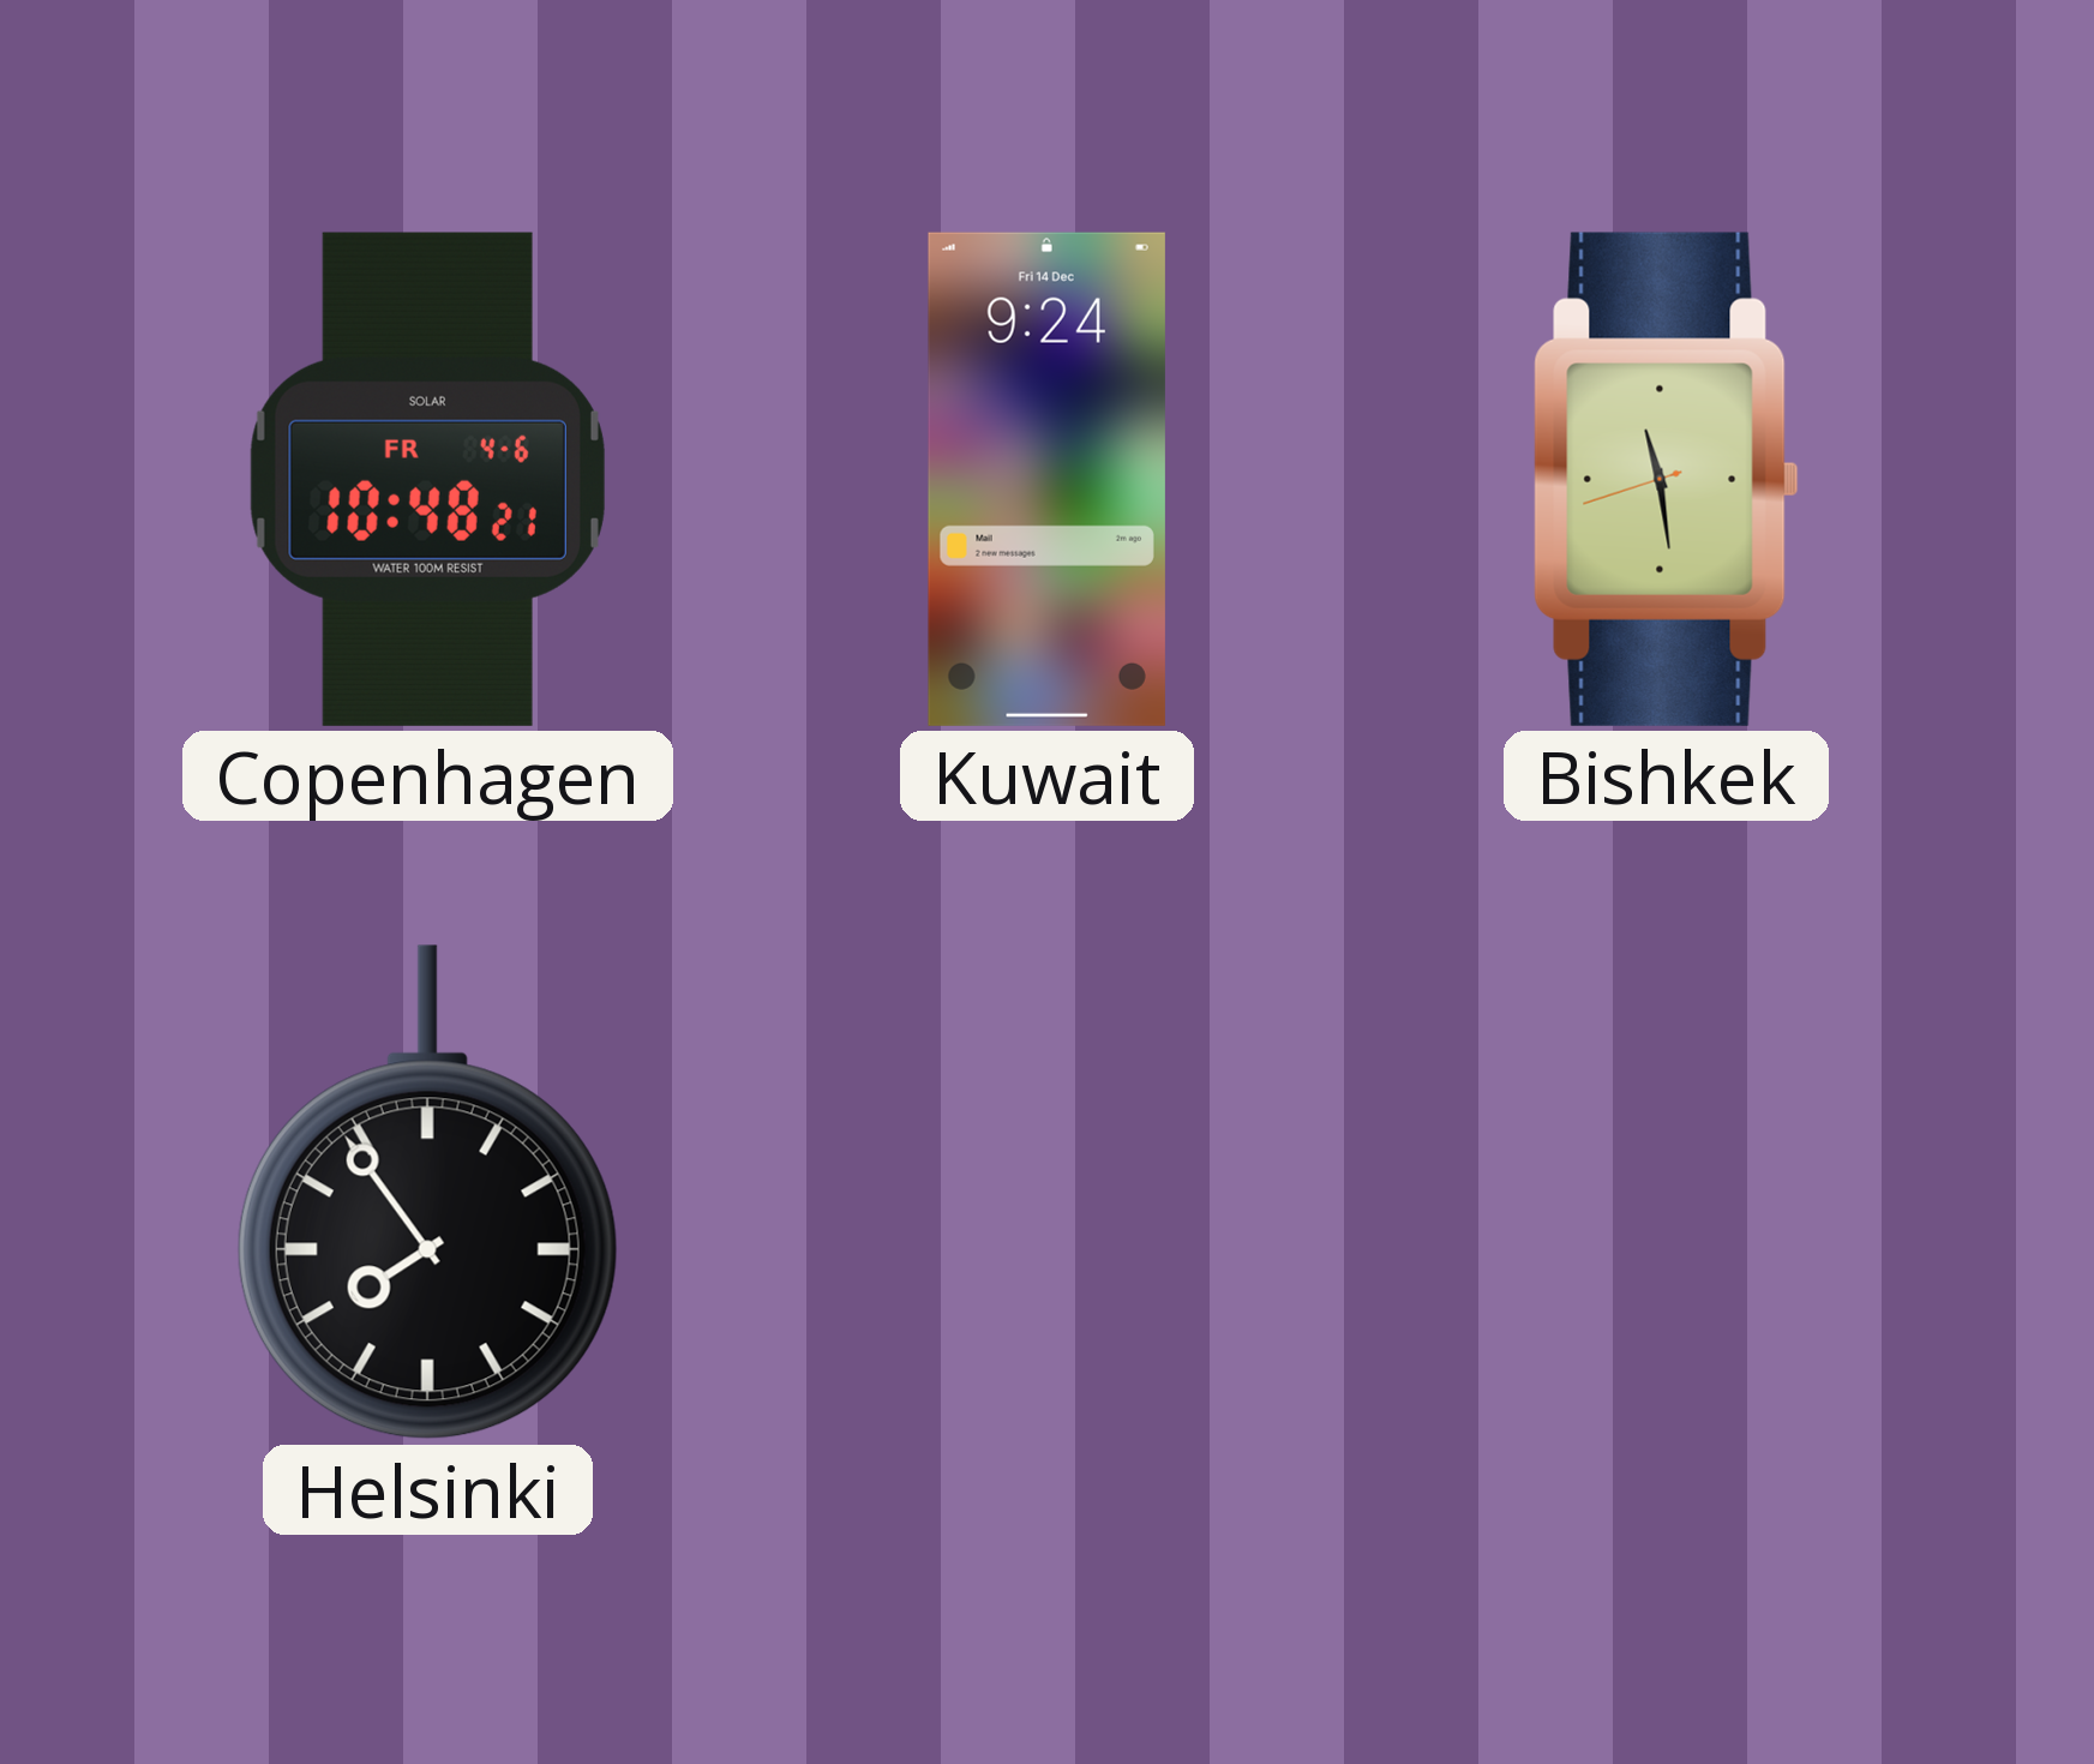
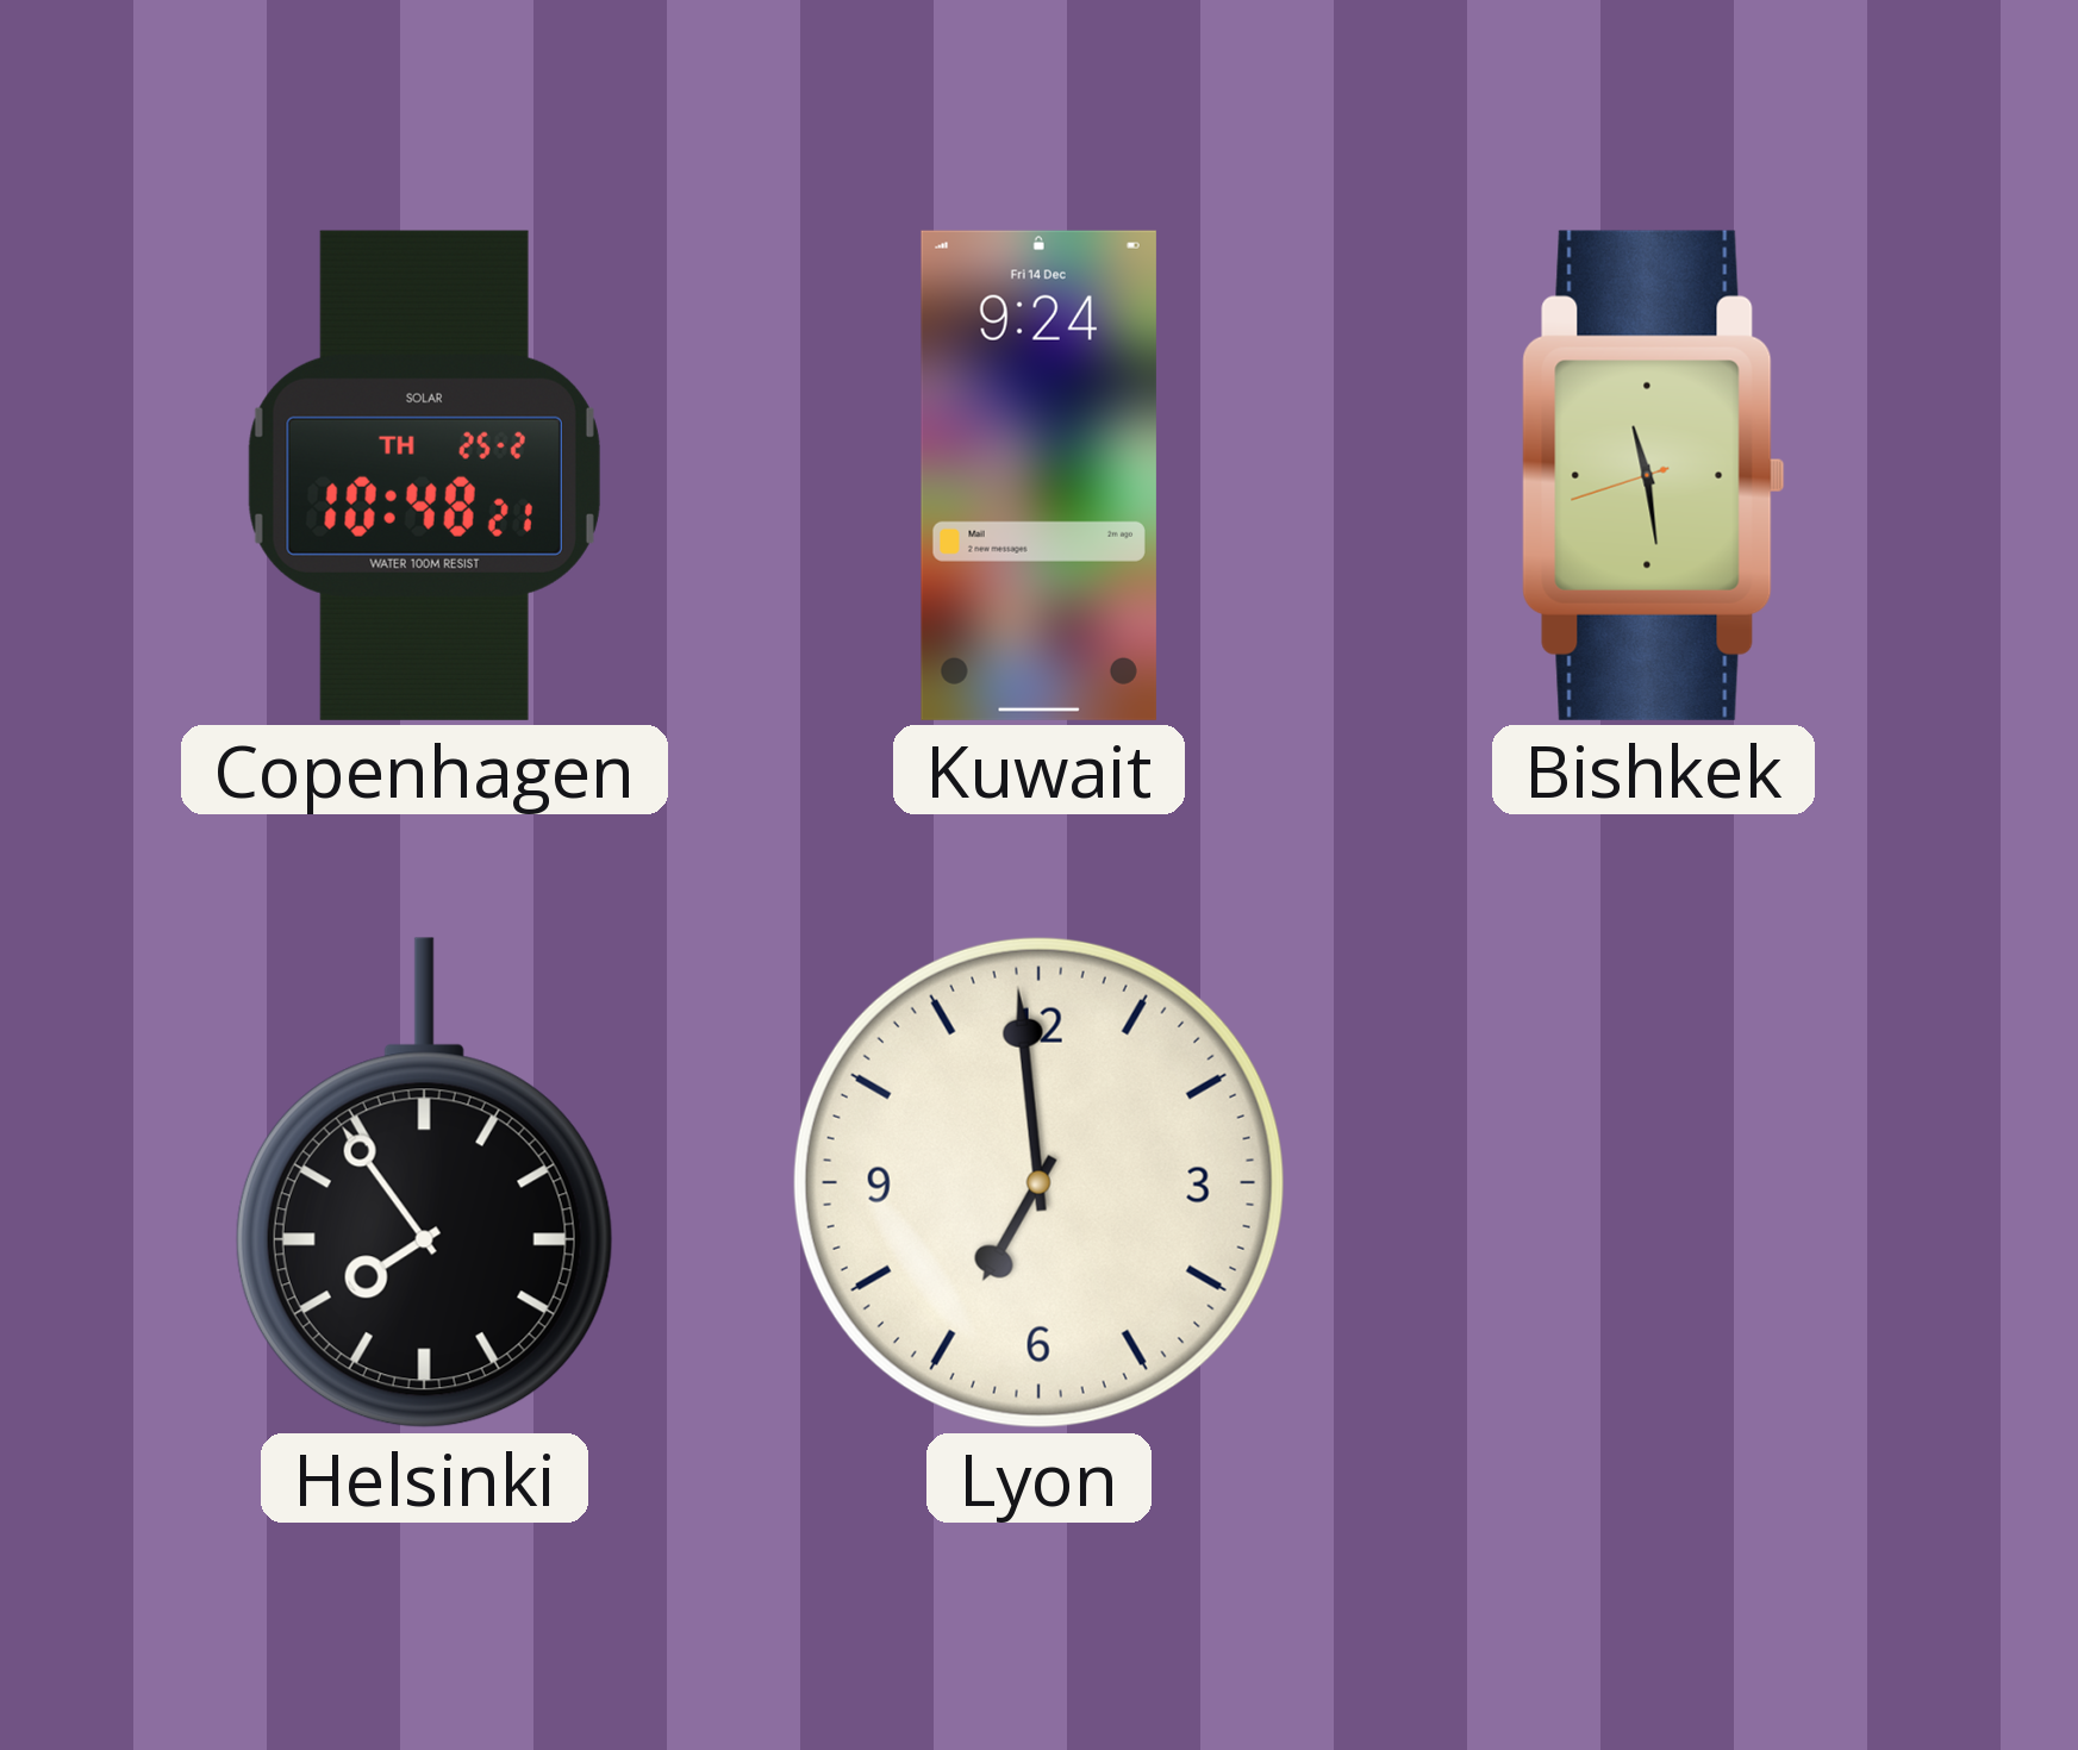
Copenhagen date: FR 4-6 -> TH 25-2
Lyon: none -> 6:59
